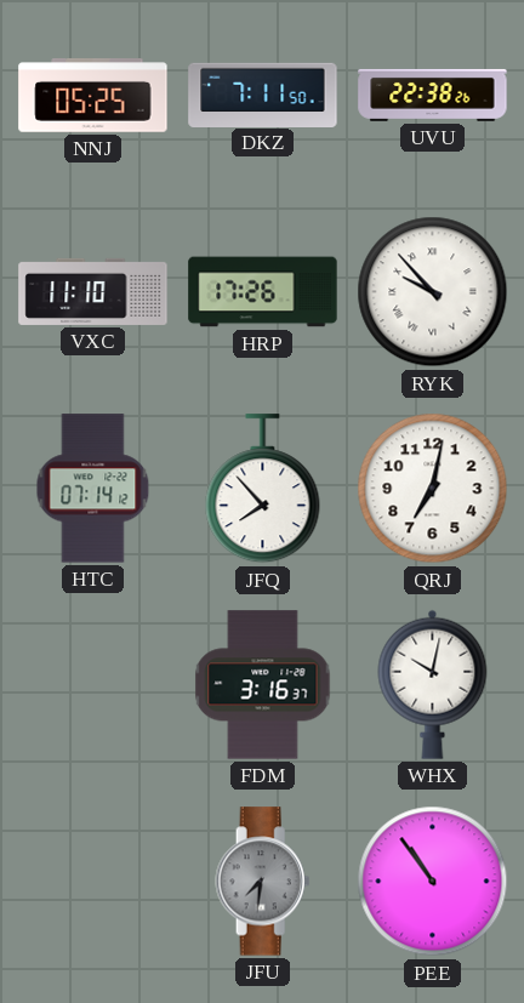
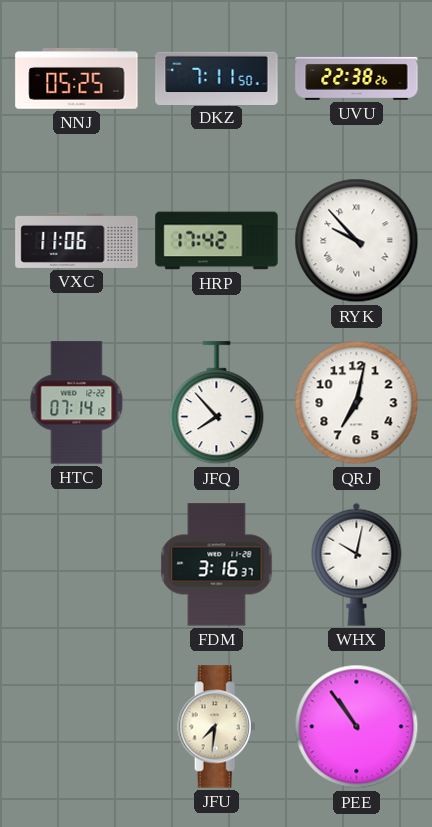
VXC: 11:10 -> 11:06
HRP: 17:26 -> 17:42
JFU dial: grey -> cream
